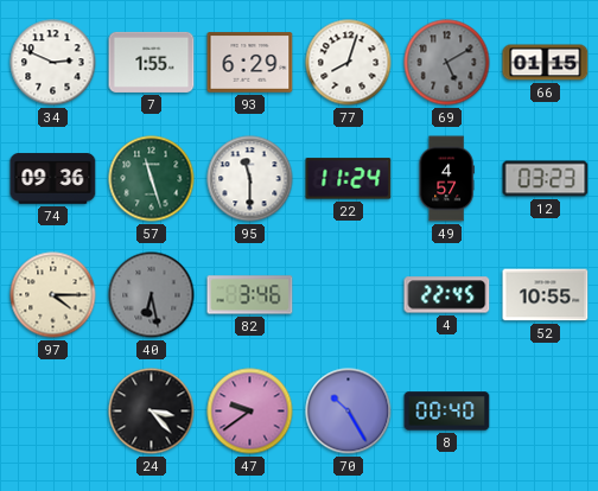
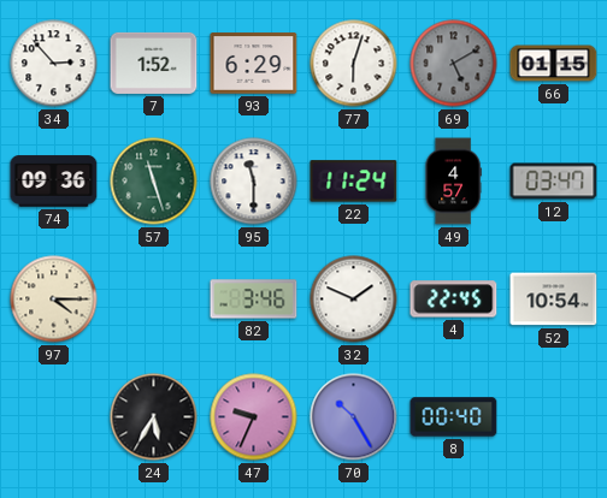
34: 2:49 -> 2:53
7: 1:55 -> 1:52
77: 8:03 -> 6:03
12: 03:23 -> 03:47
40: 6:28 -> none
32: none -> 1:49
52: 10:55 -> 10:54
24: 3:23 -> 5:35
47: 9:39 -> 9:34
